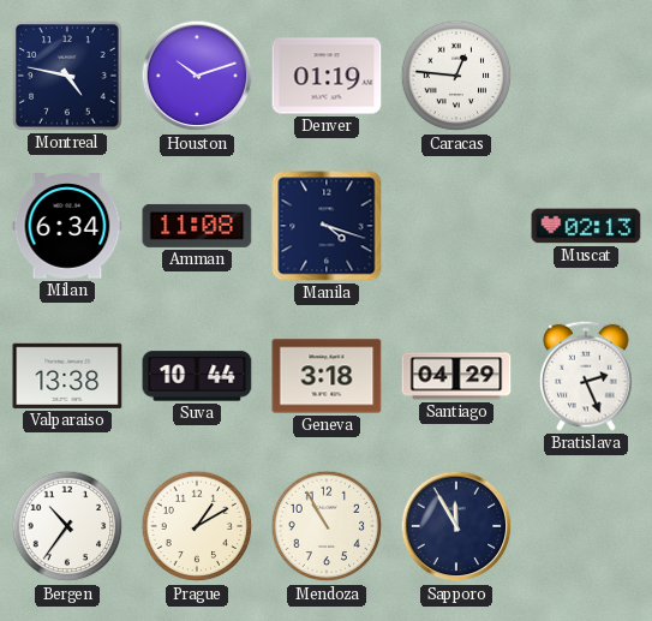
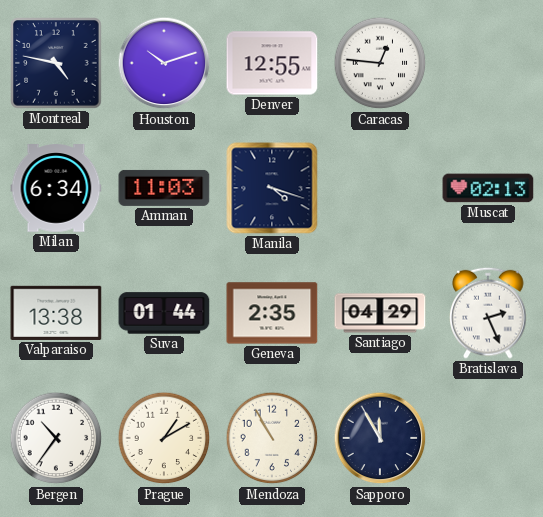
Denver: 01:19 -> 12:55
Amman: 11:08 -> 11:03
Suva: 10:44 -> 01:44
Geneva: 3:18 -> 2:35
